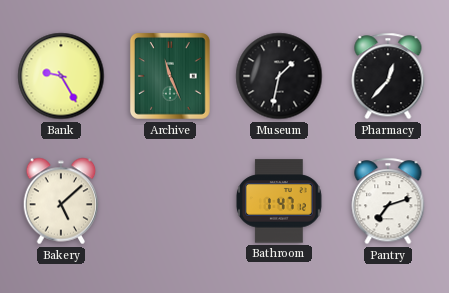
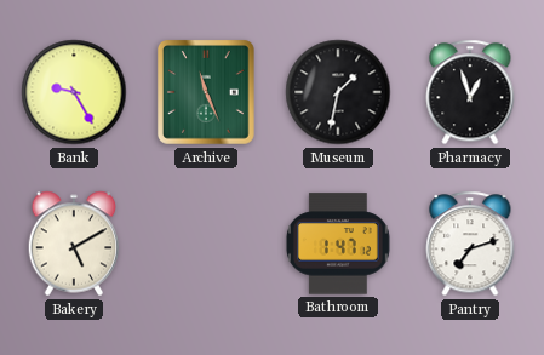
Pharmacy: 12:37 -> 12:57
Bakery: 5:08 -> 5:10
